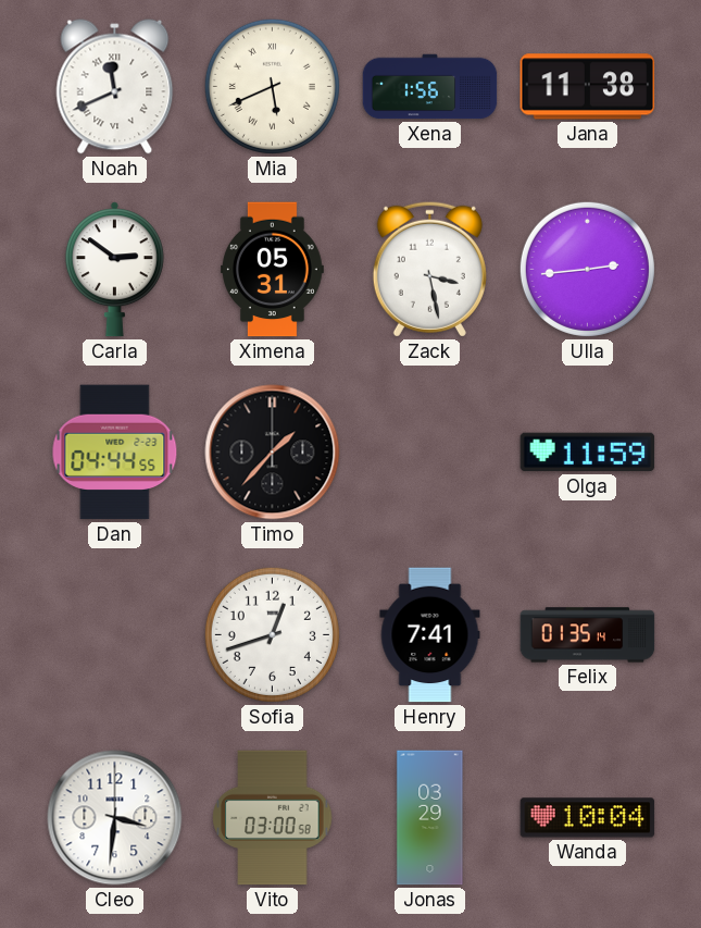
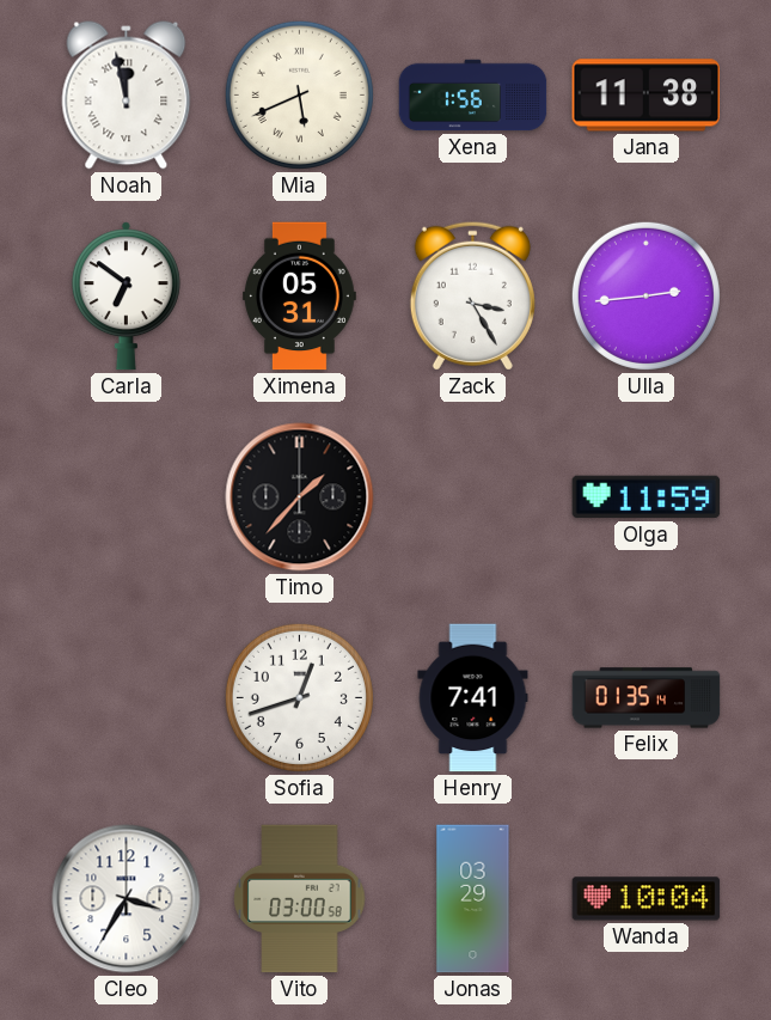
Noah: 11:41 -> 11:58
Carla: 2:51 -> 6:51
Zack: 3:28 -> 3:25
Dan: 04:44 -> none
Cleo: 3:31 -> 3:35
